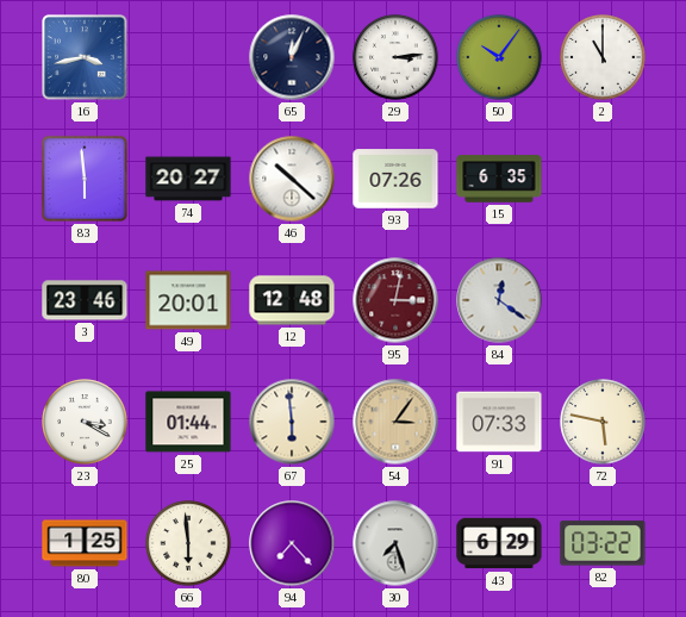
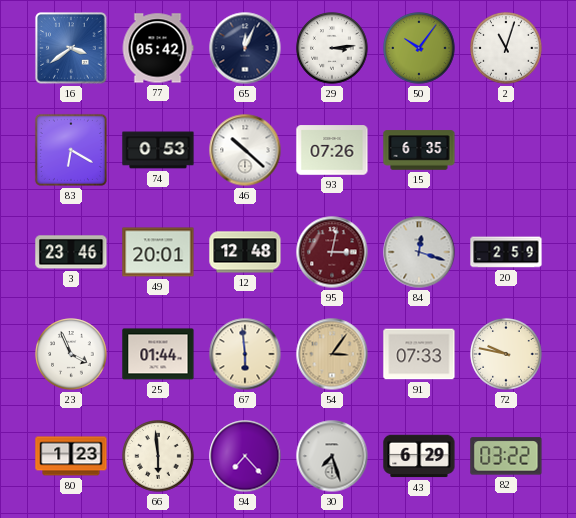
16: 3:43 -> 3:39
77: none -> 05:42
2: 11:00 -> 11:03
83: 5:59 -> 6:20
74: 20:27 -> 0:53
84: 12:21 -> 12:18
20: none -> 2:59
23: 3:20 -> 3:56
72: 5:47 -> 9:47
80: 1:25 -> 1:23
